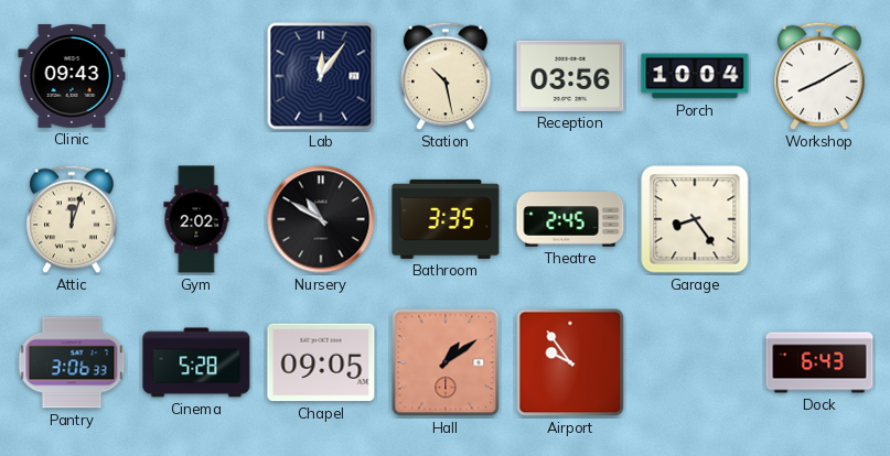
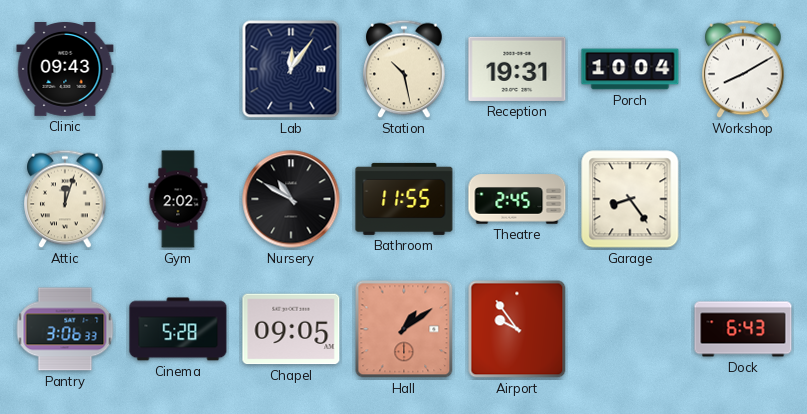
Reception: 03:56 -> 19:31
Bathroom: 3:35 -> 11:55
